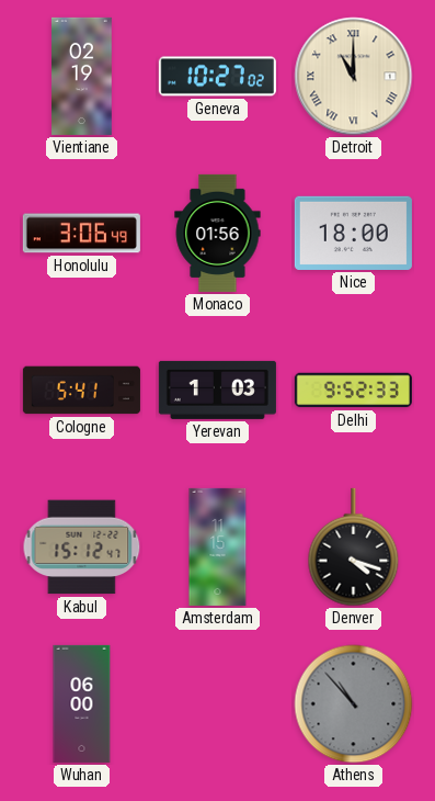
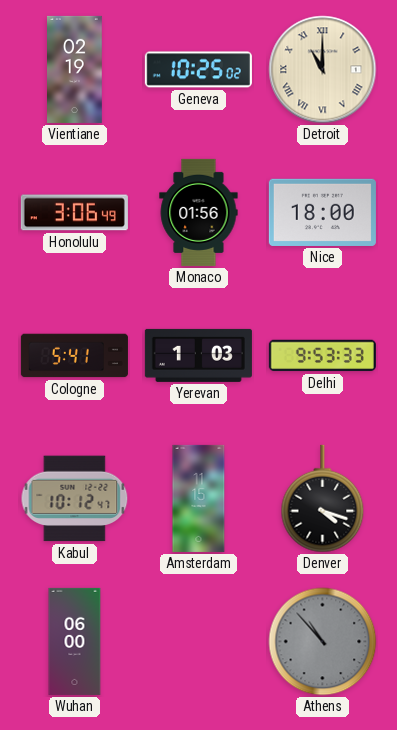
Geneva: 10:27 -> 10:25
Delhi: 9:52 -> 9:53
Kabul: 15:12 -> 10:12
